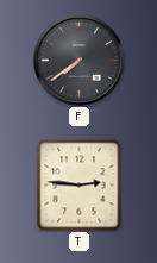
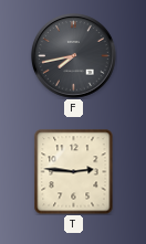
F: 7:39 -> 7:43
